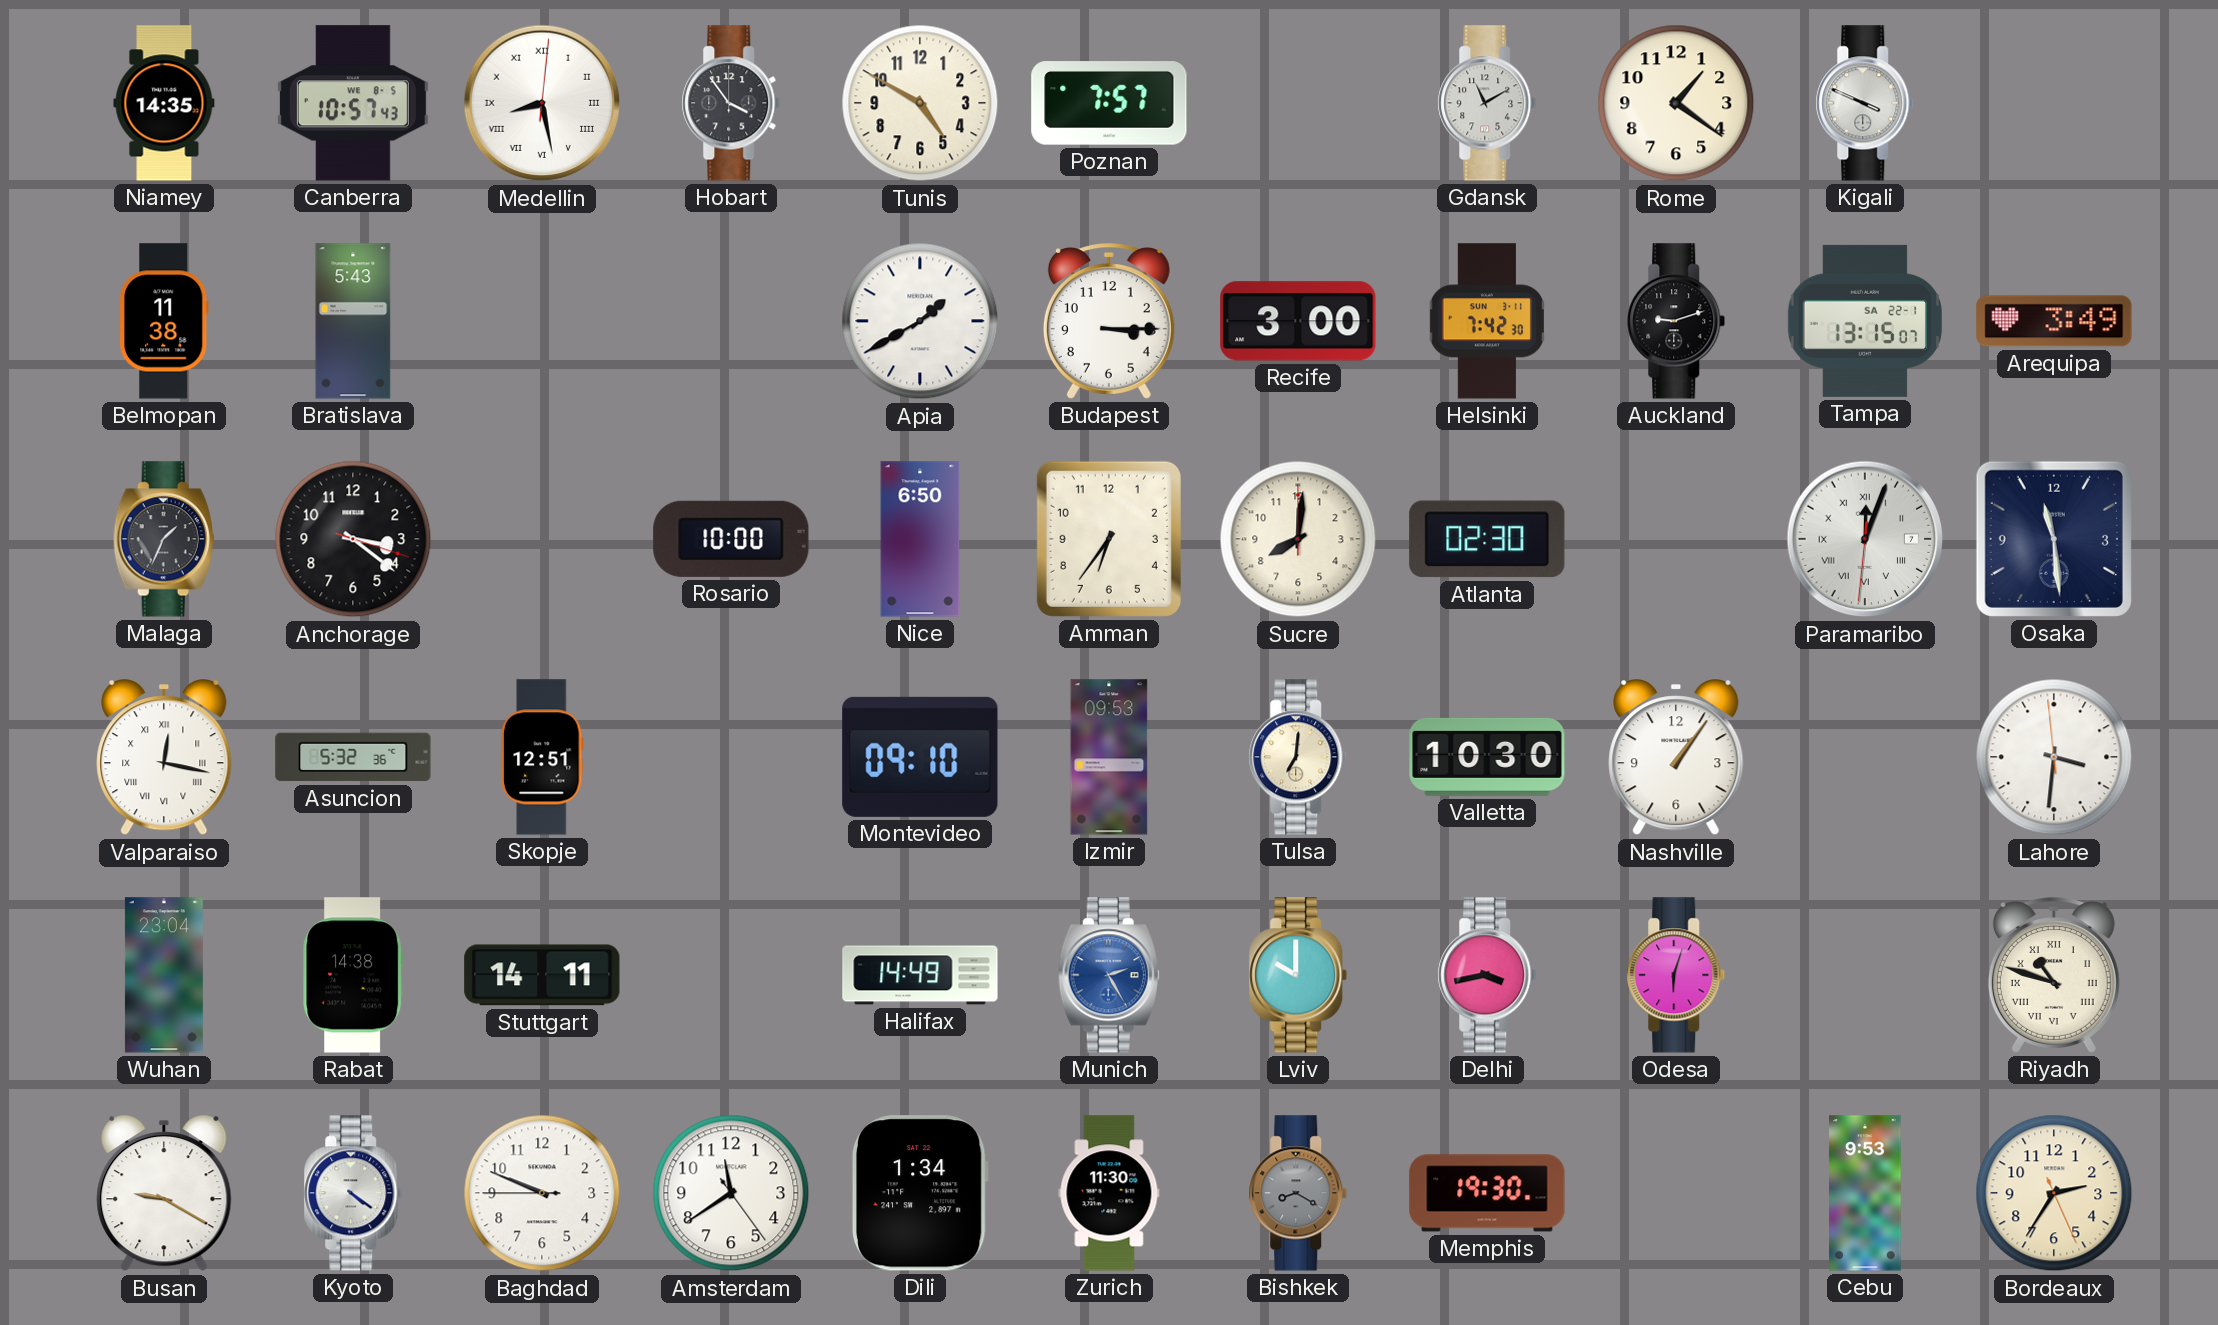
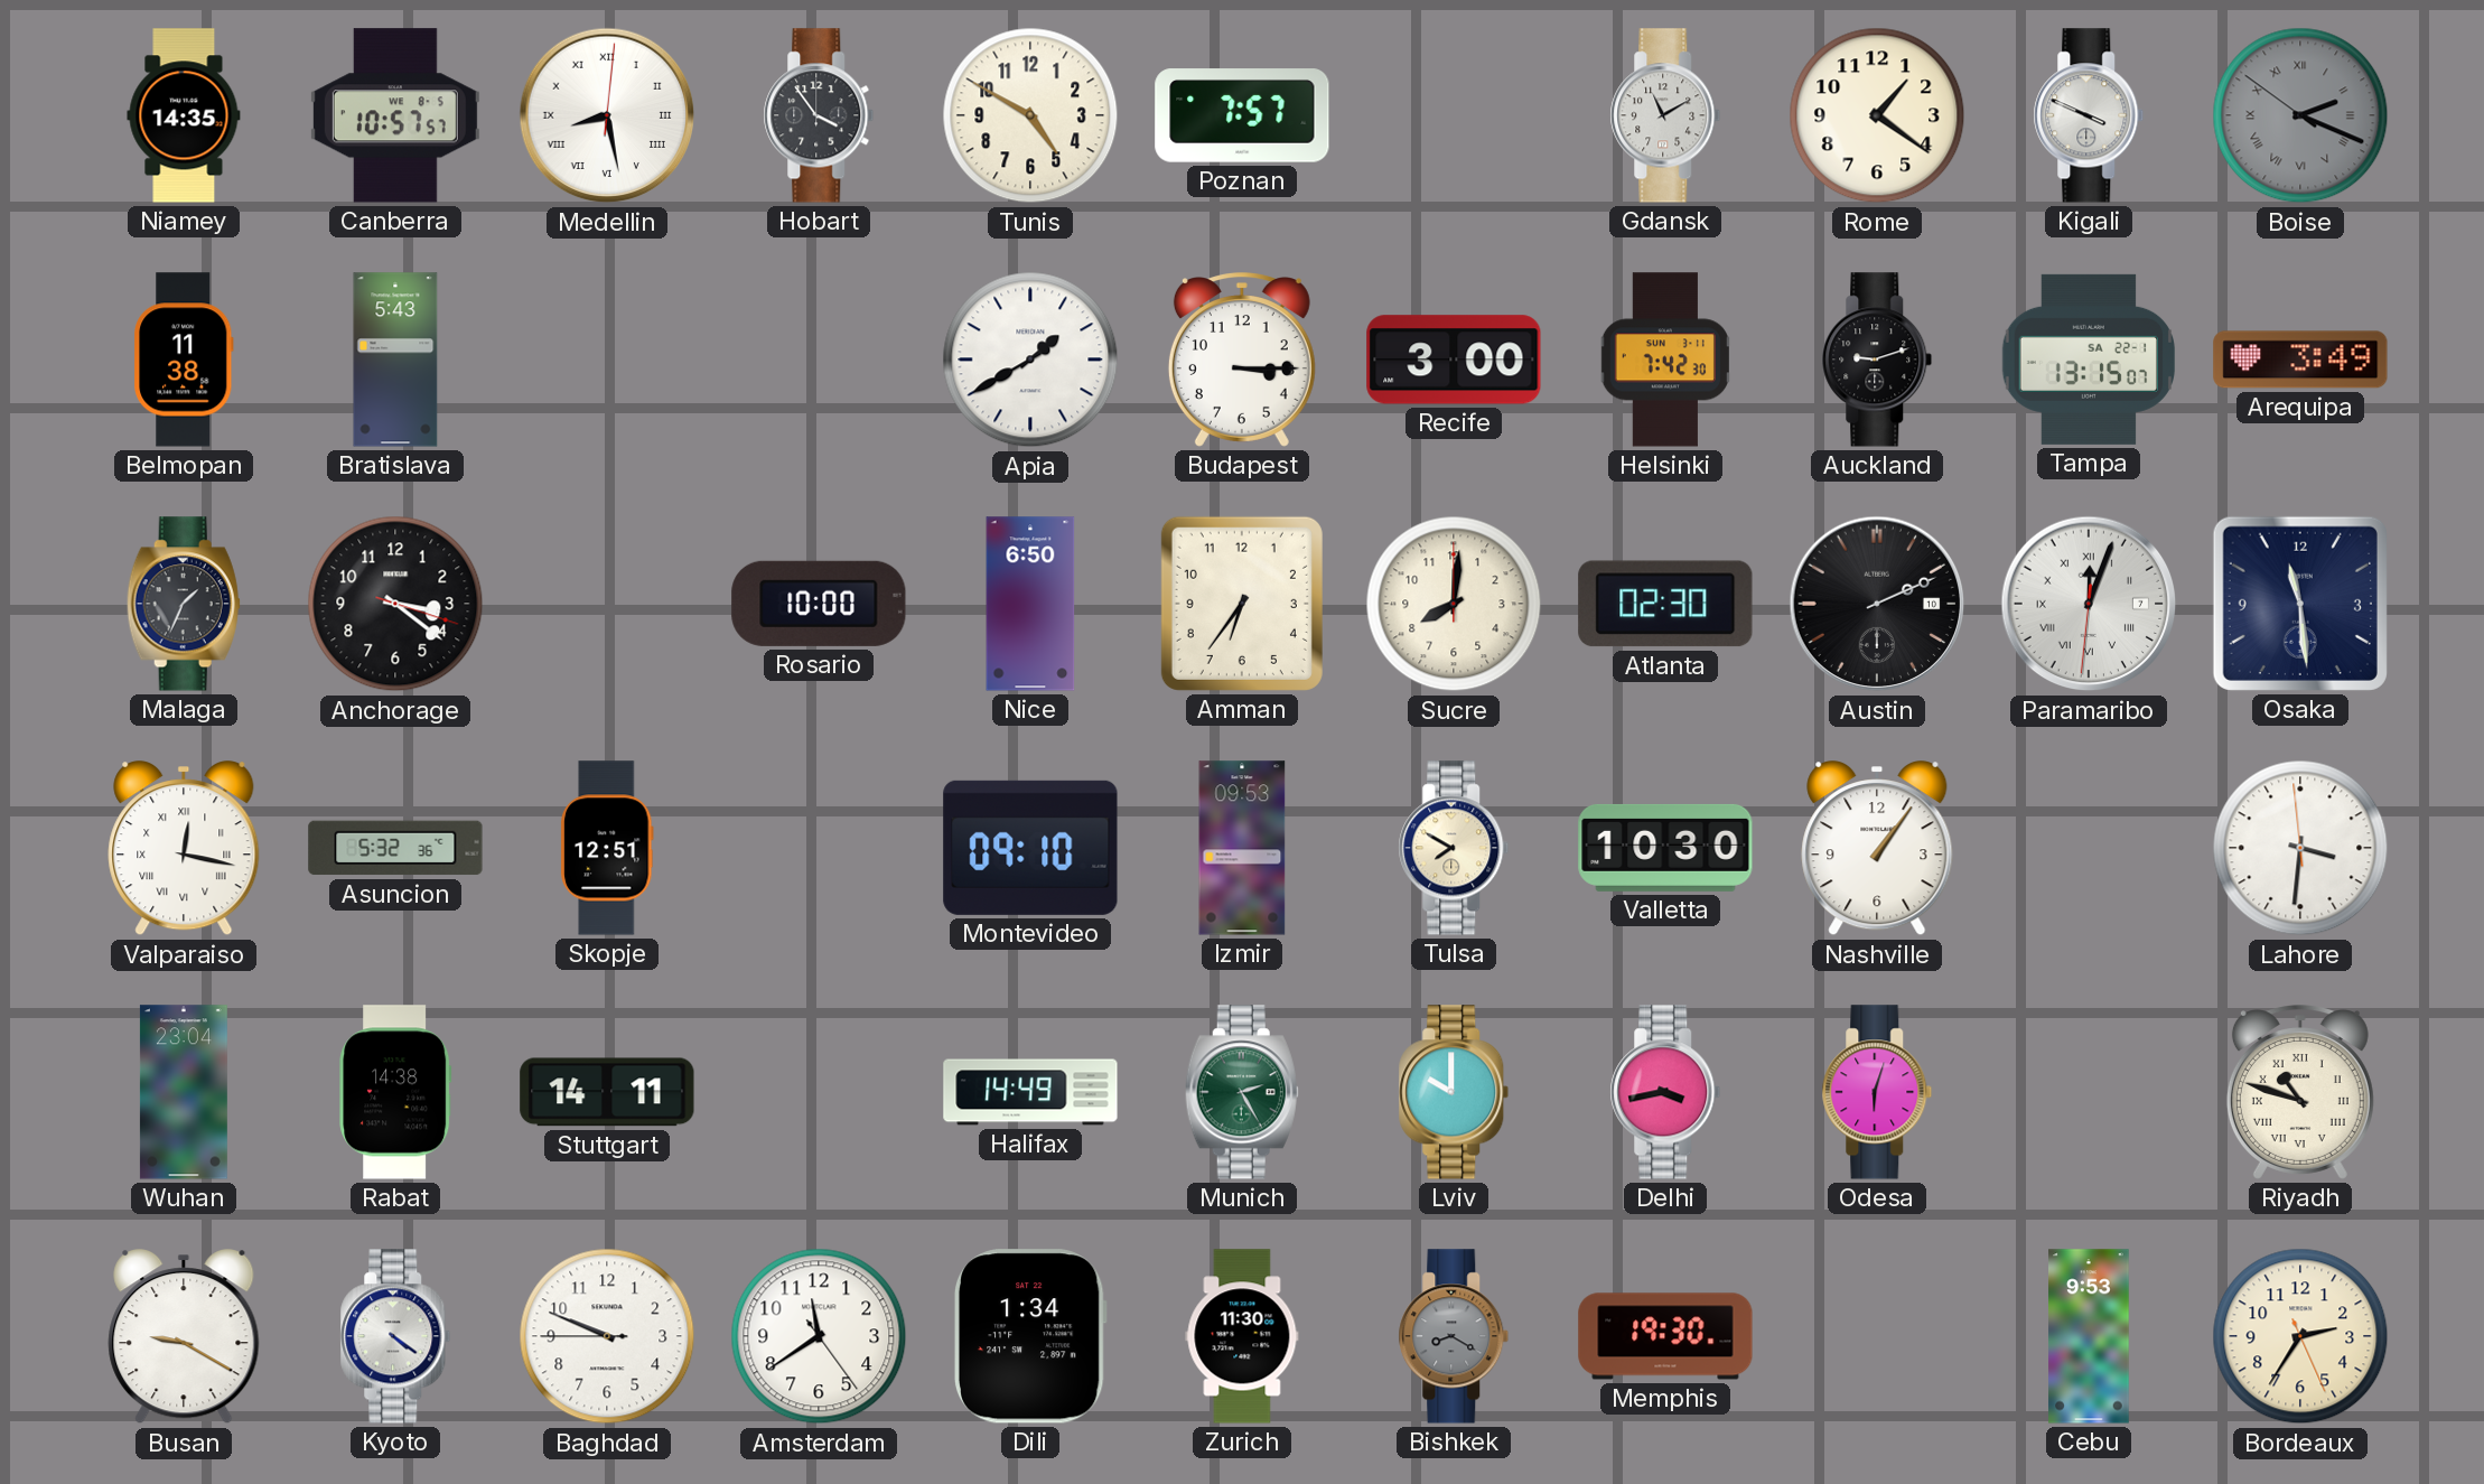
Canberra: 10:57:43 -> 10:57:57
Boise: none -> 2:18
Austin: none -> 2:11
Tulsa: 7:01 -> 7:50
Munich dial: blue -> green
